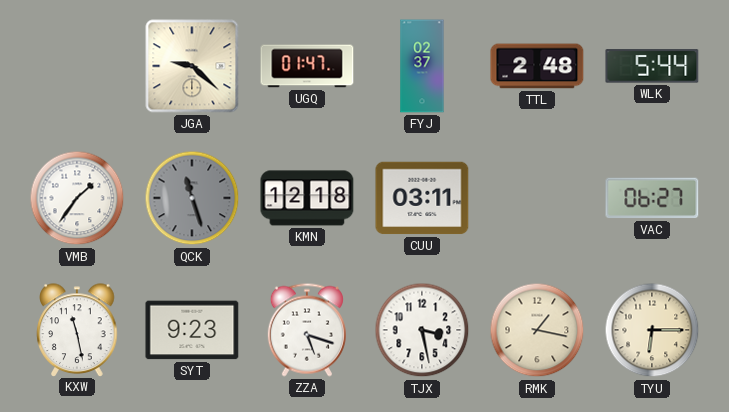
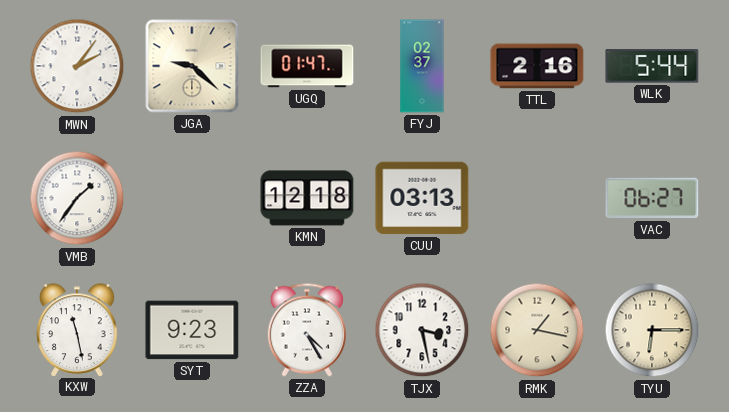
MWN: none -> 2:06
TTL: 2:48 -> 2:16
QCK: 11:27 -> none
CUU: 03:11 -> 03:13
ZZA: 5:18 -> 4:25
